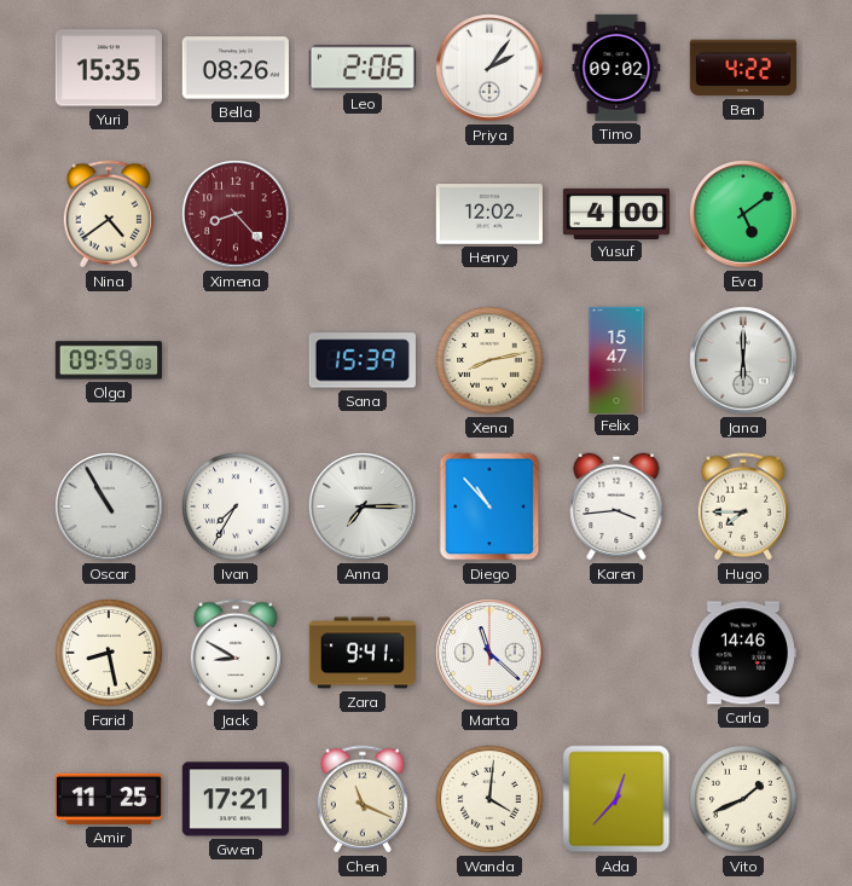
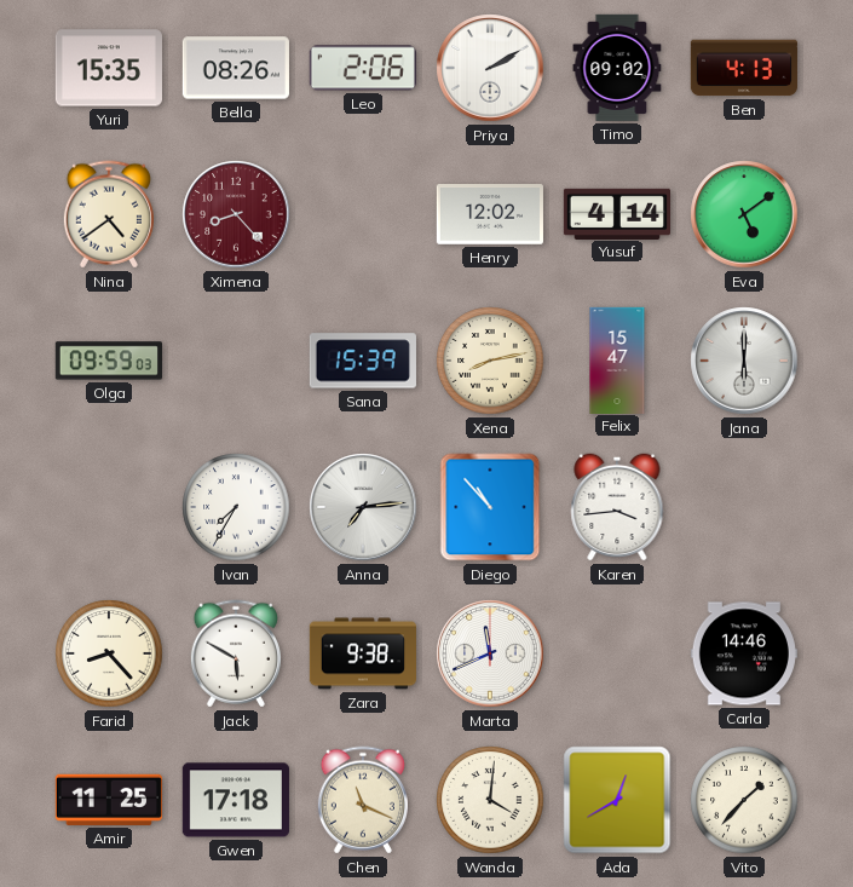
Priya: 2:06 -> 2:10
Ben: 4:22 -> 4:13
Yusuf: 4:00 -> 4:14
Oscar: 10:55 -> none
Anna: 7:15 -> 7:14
Hugo: 7:45 -> none
Farid: 8:28 -> 8:23
Jack: 8:50 -> 5:50
Zara: 9:41 -> 9:38
Marta: 11:22 -> 11:41
Gwen: 17:21 -> 17:18
Ada: 12:37 -> 12:40
Vito: 1:41 -> 1:37
